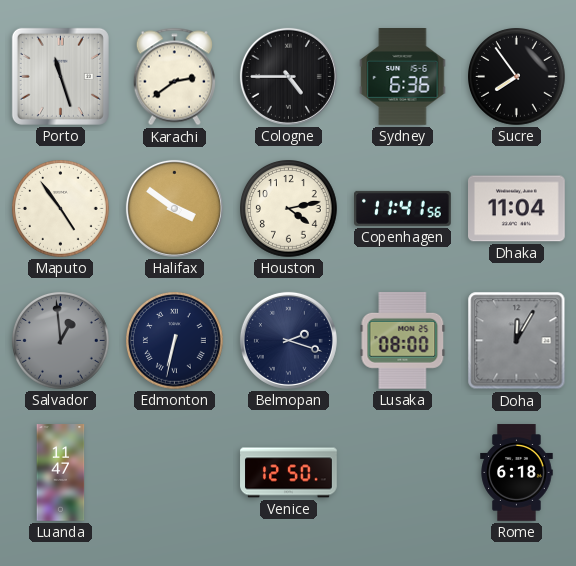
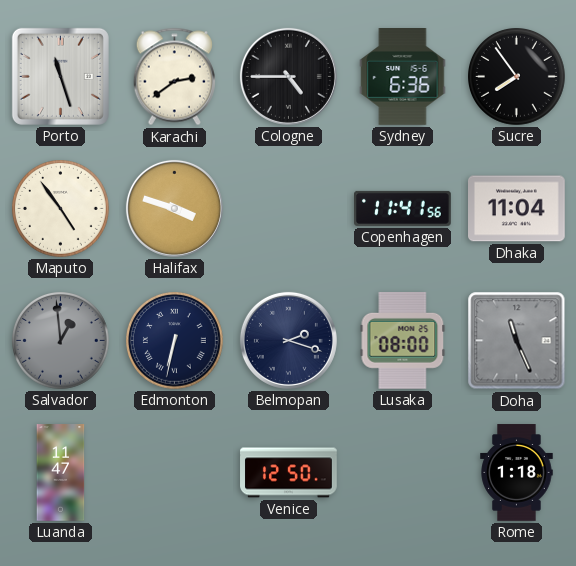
Halifax: 3:51 -> 3:48
Houston: 4:13 -> none
Doha: 12:05 -> 11:26
Rome: 6:18 -> 1:18
